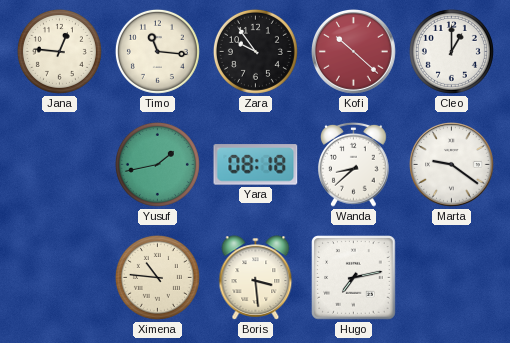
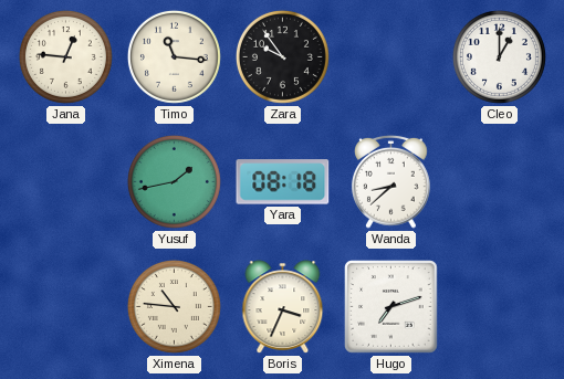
Kofi: 10:22 -> none
Marta: 9:21 -> none
Boris: 3:29 -> 3:34
Hugo: 7:13 -> 7:12
